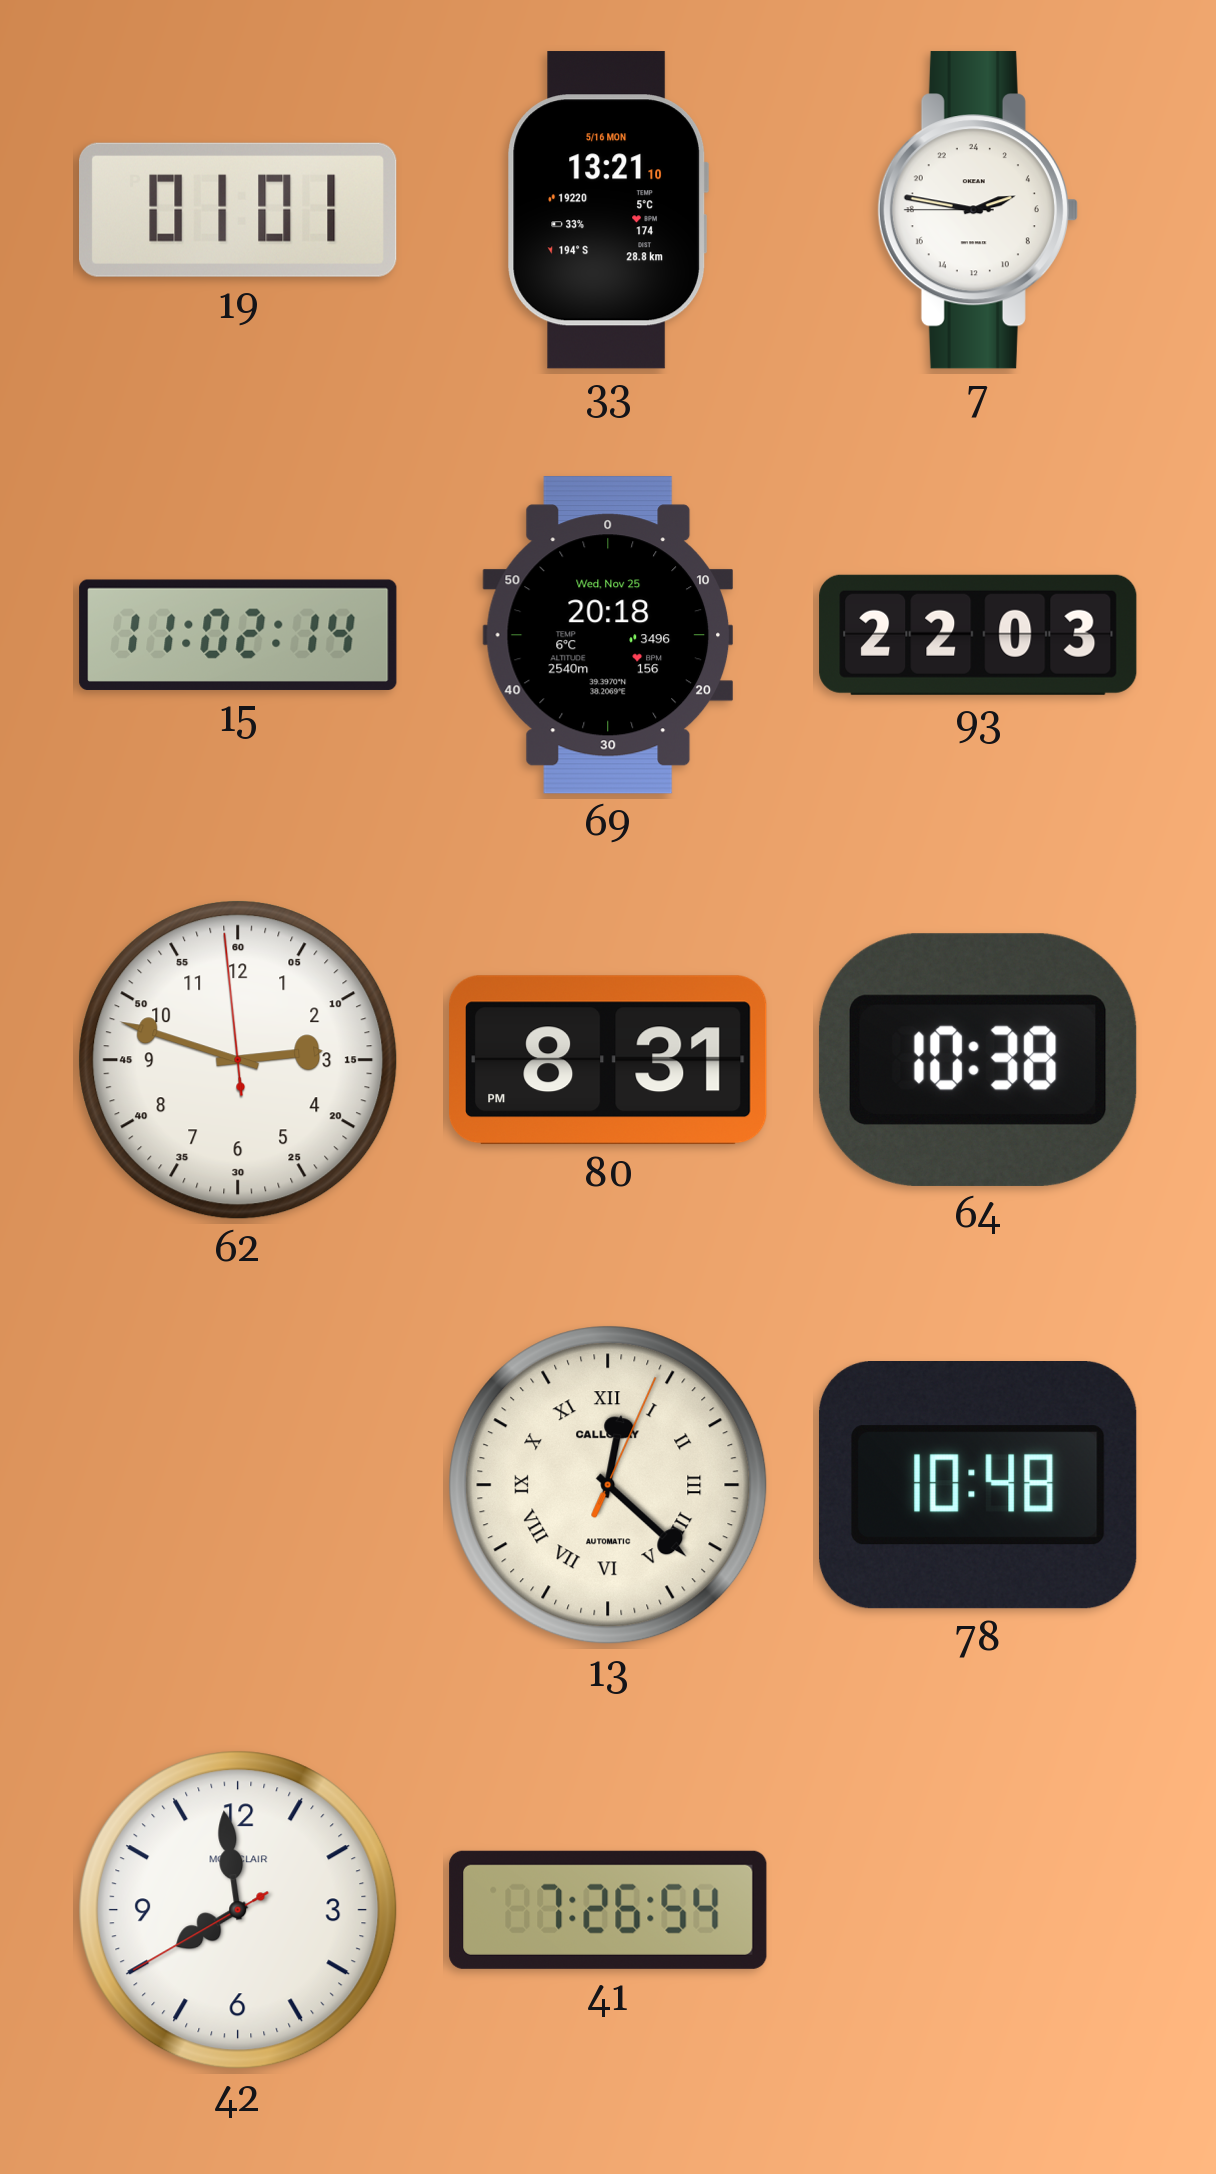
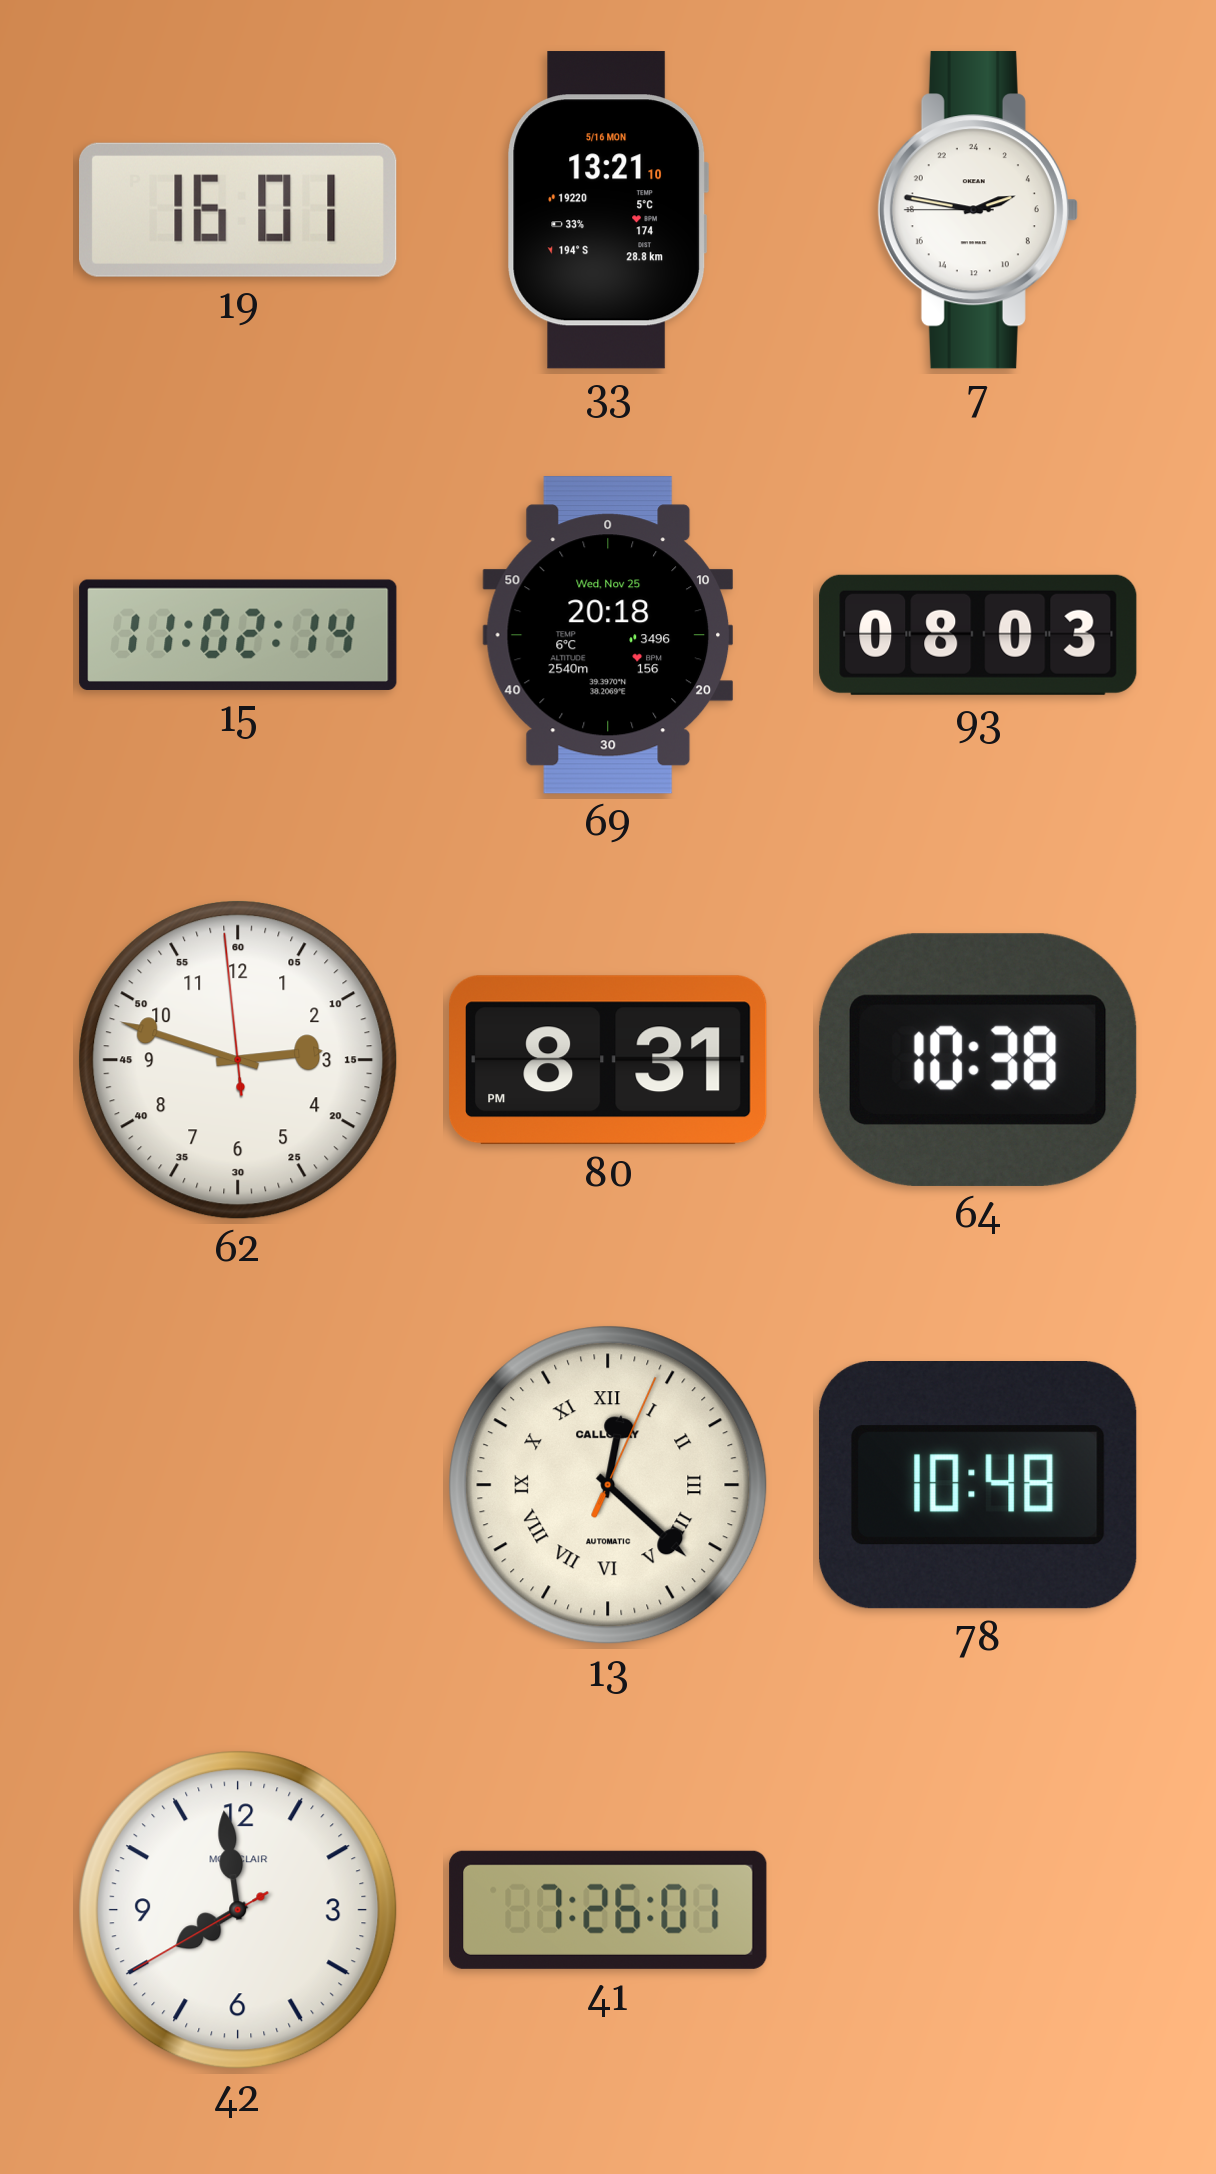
19: 01:01 -> 16:01
93: 22:03 -> 08:03
41: 7:26:54 -> 7:26:01
